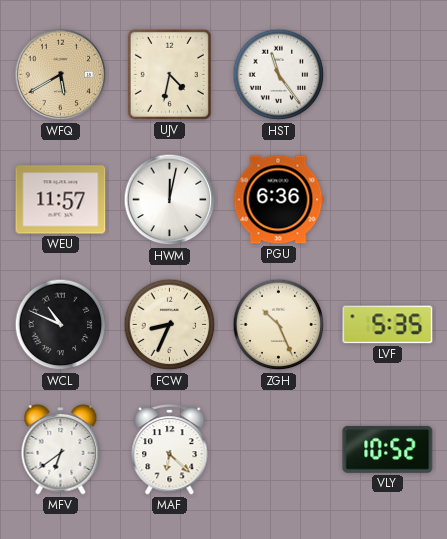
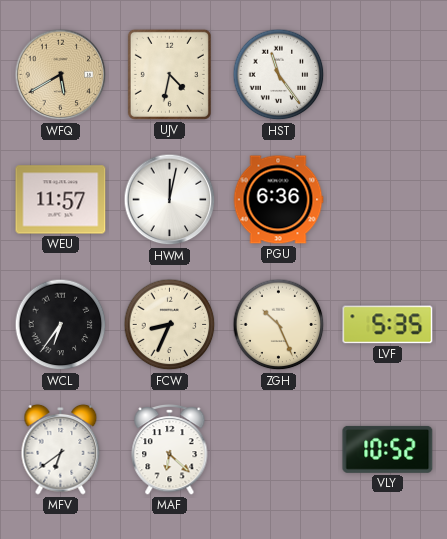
WCL: 10:49 -> 6:36
